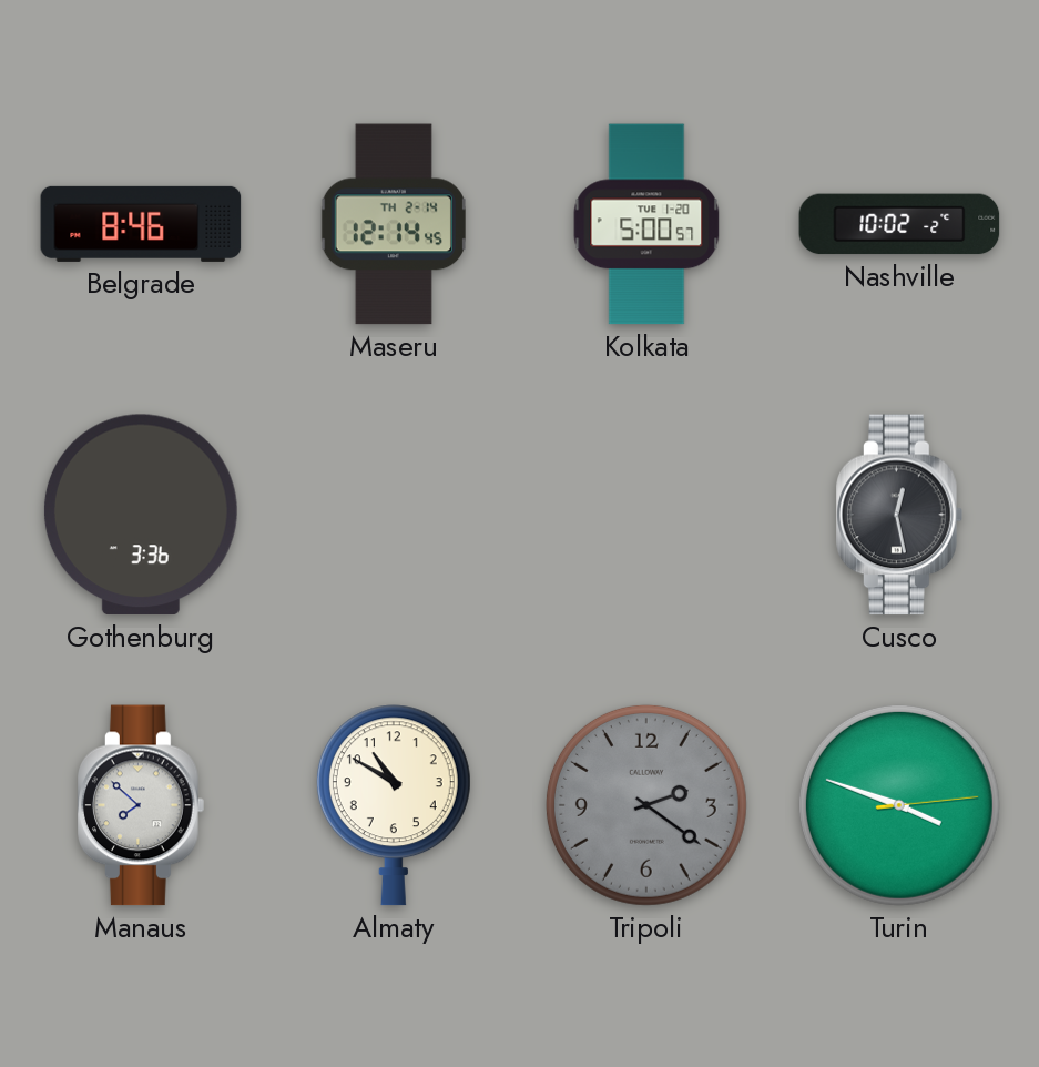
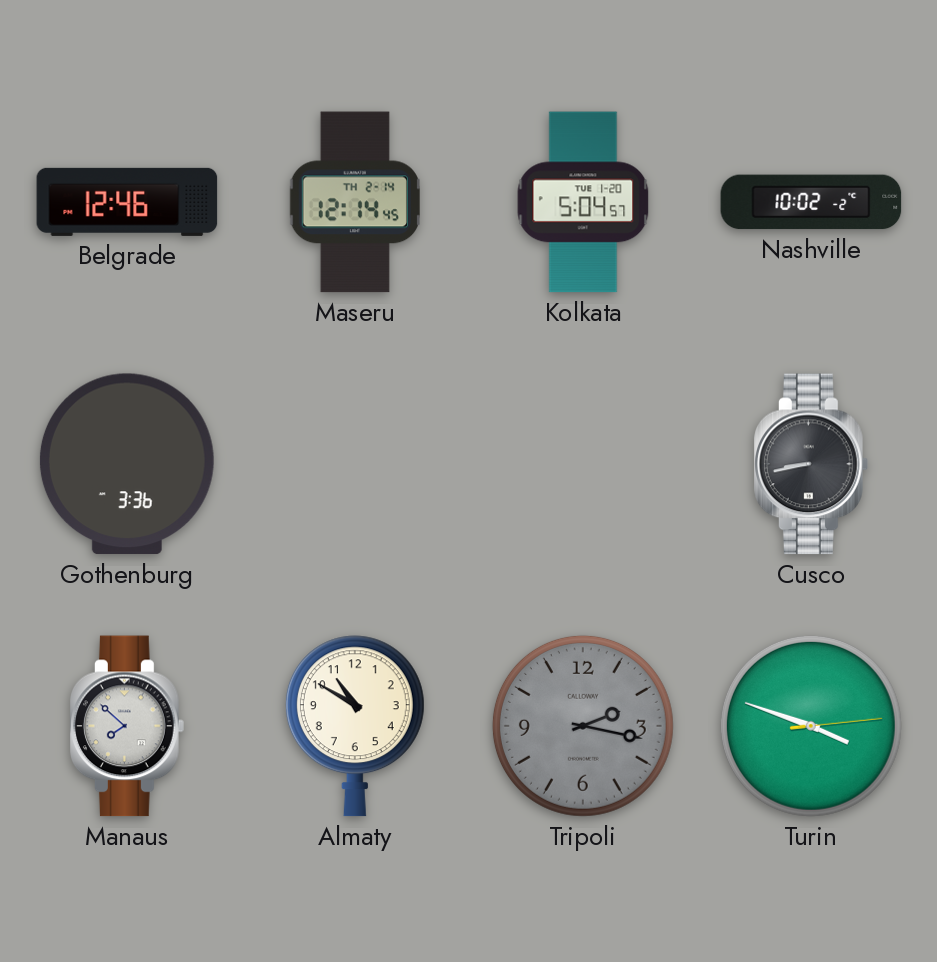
Belgrade: 8:46 -> 12:46
Kolkata: 5:00 -> 5:04
Cusco: 12:28 -> 8:43
Tripoli: 2:21 -> 2:17
